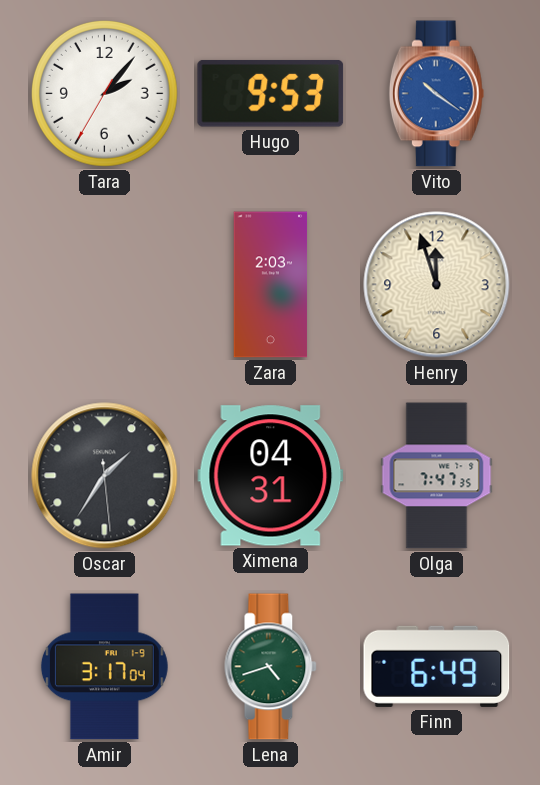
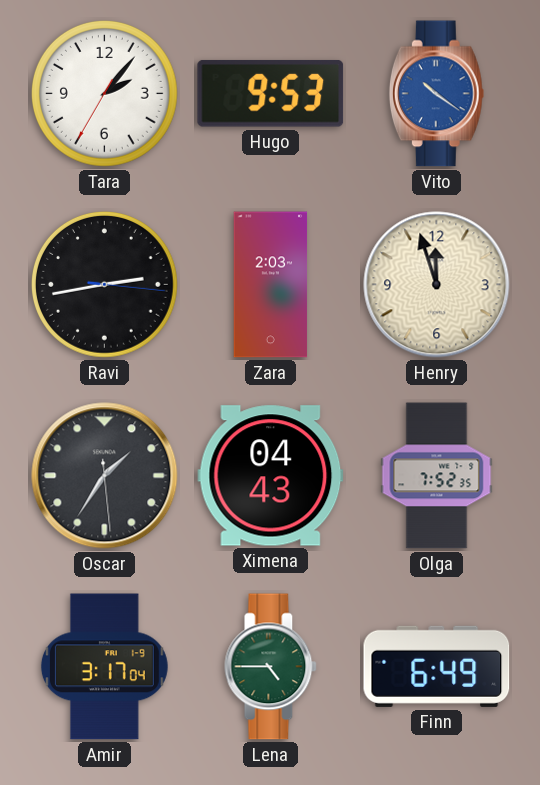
Ravi: none -> 2:43
Ximena: 04:31 -> 04:43
Olga: 7:47 -> 7:52
Lena: 4:42 -> 4:45
